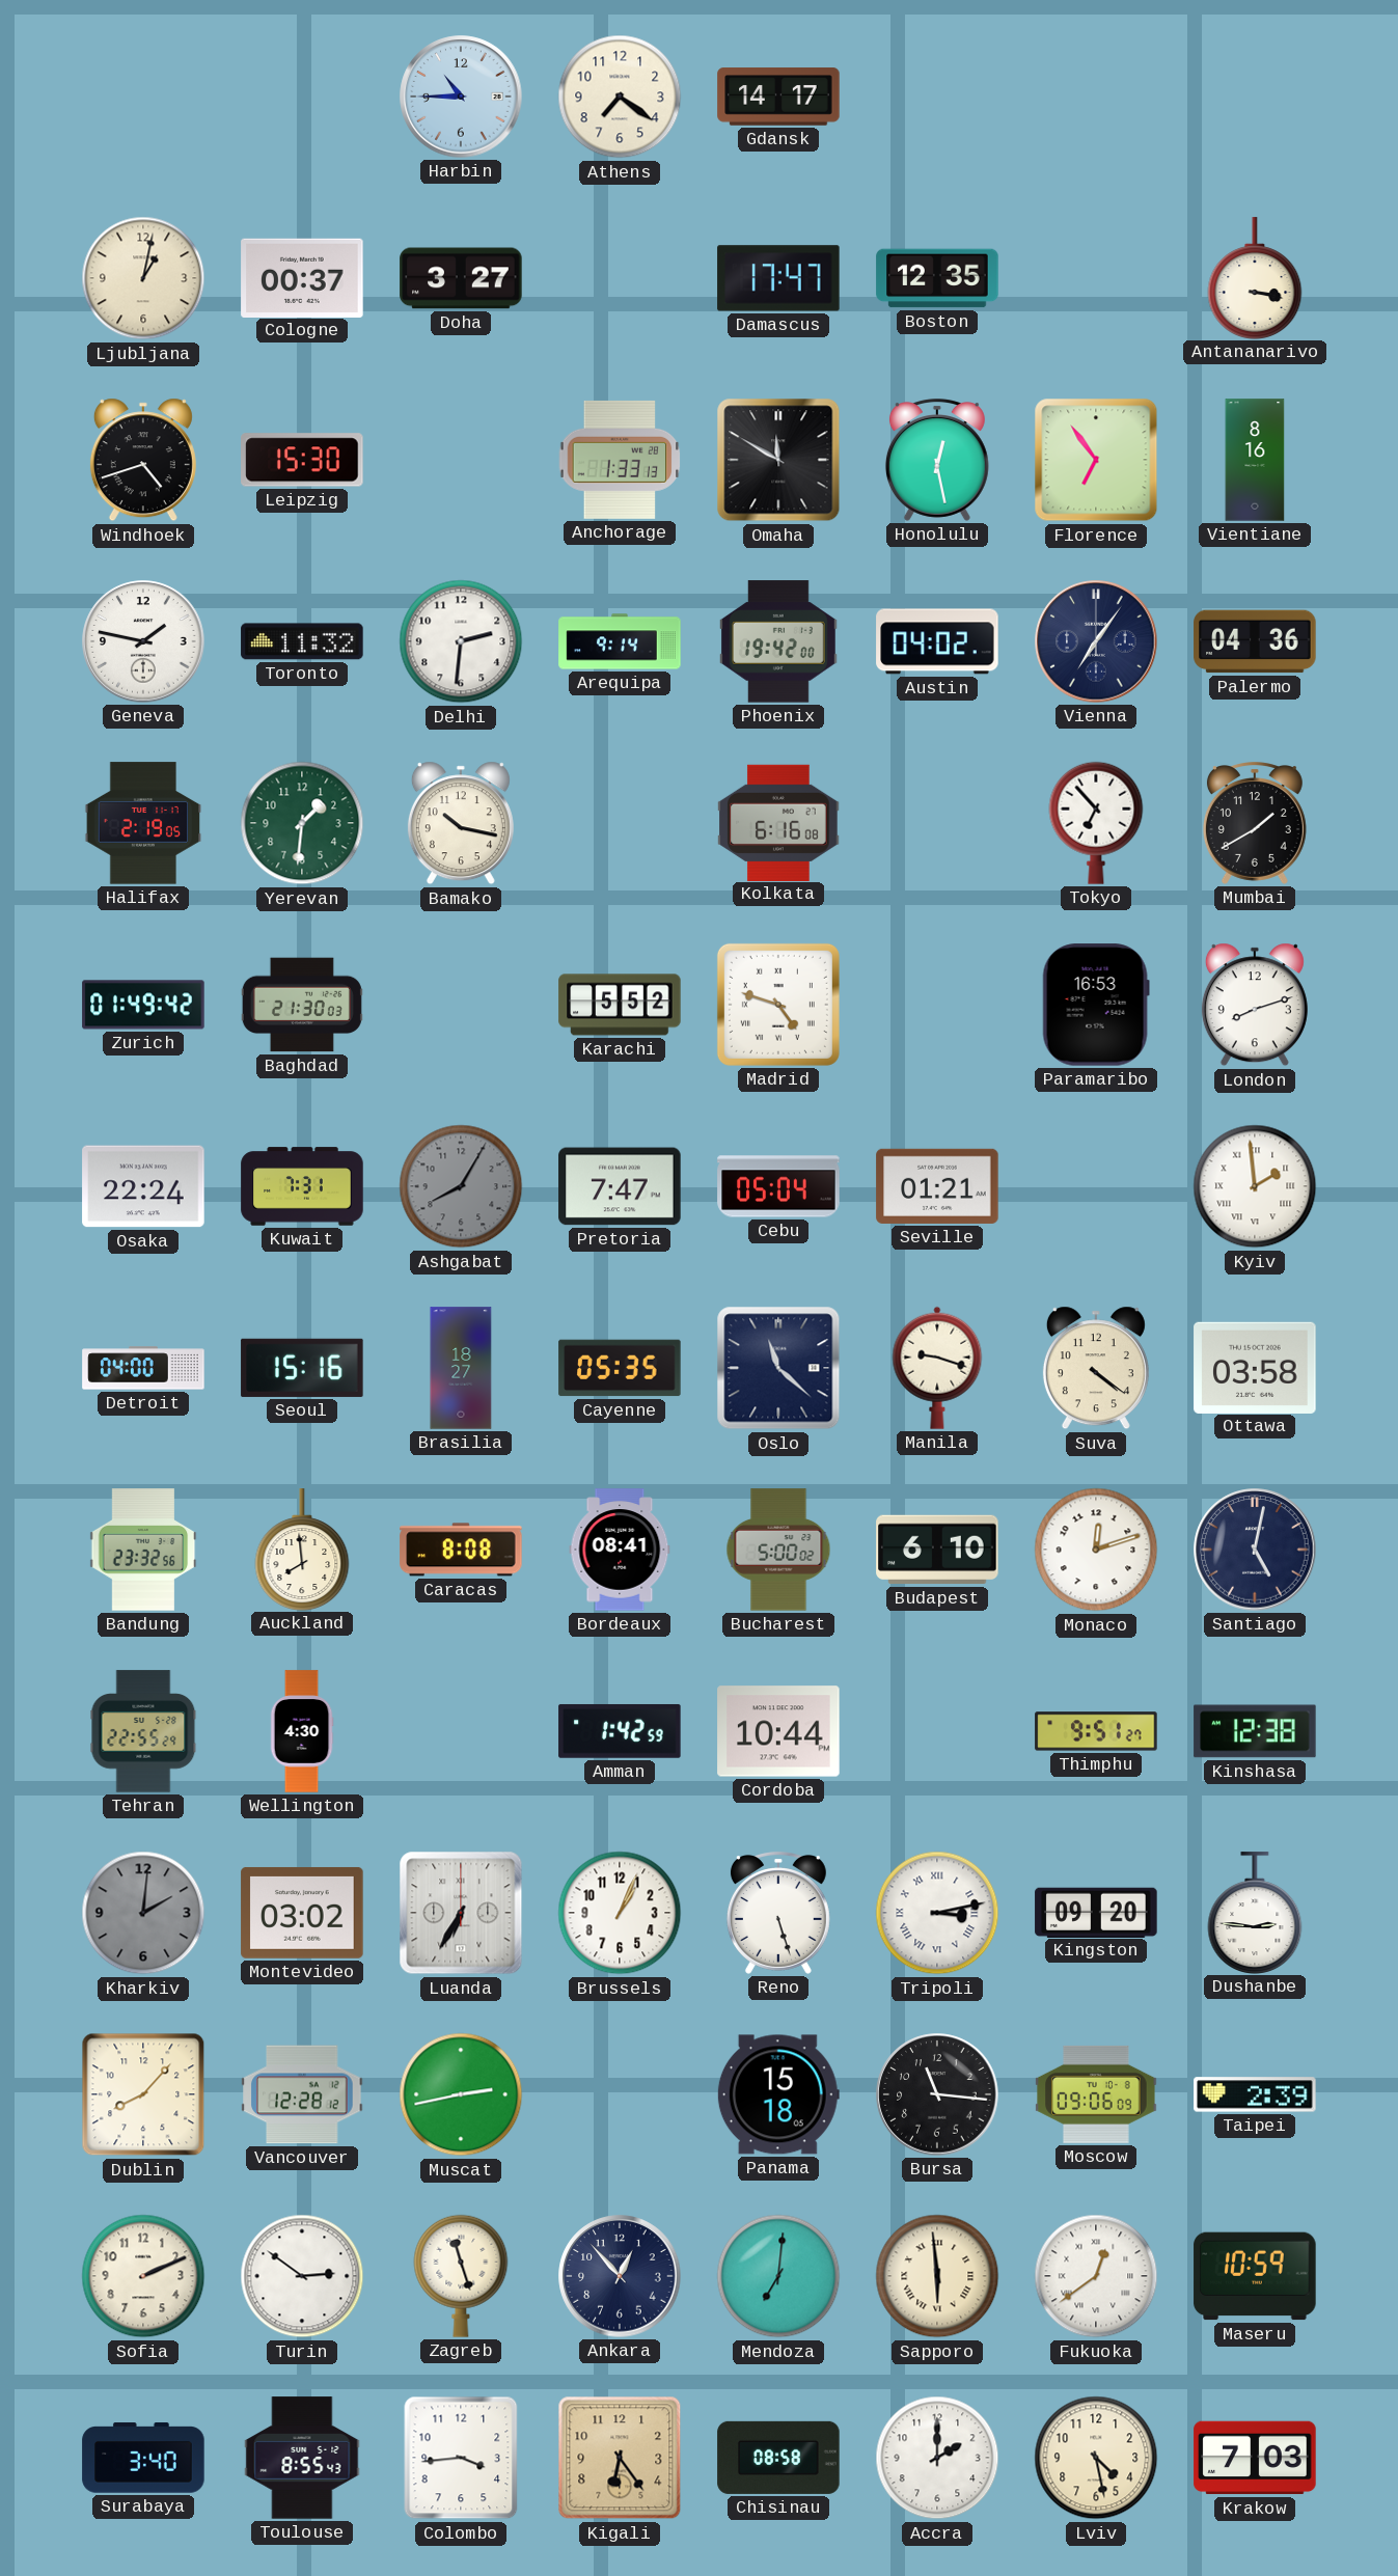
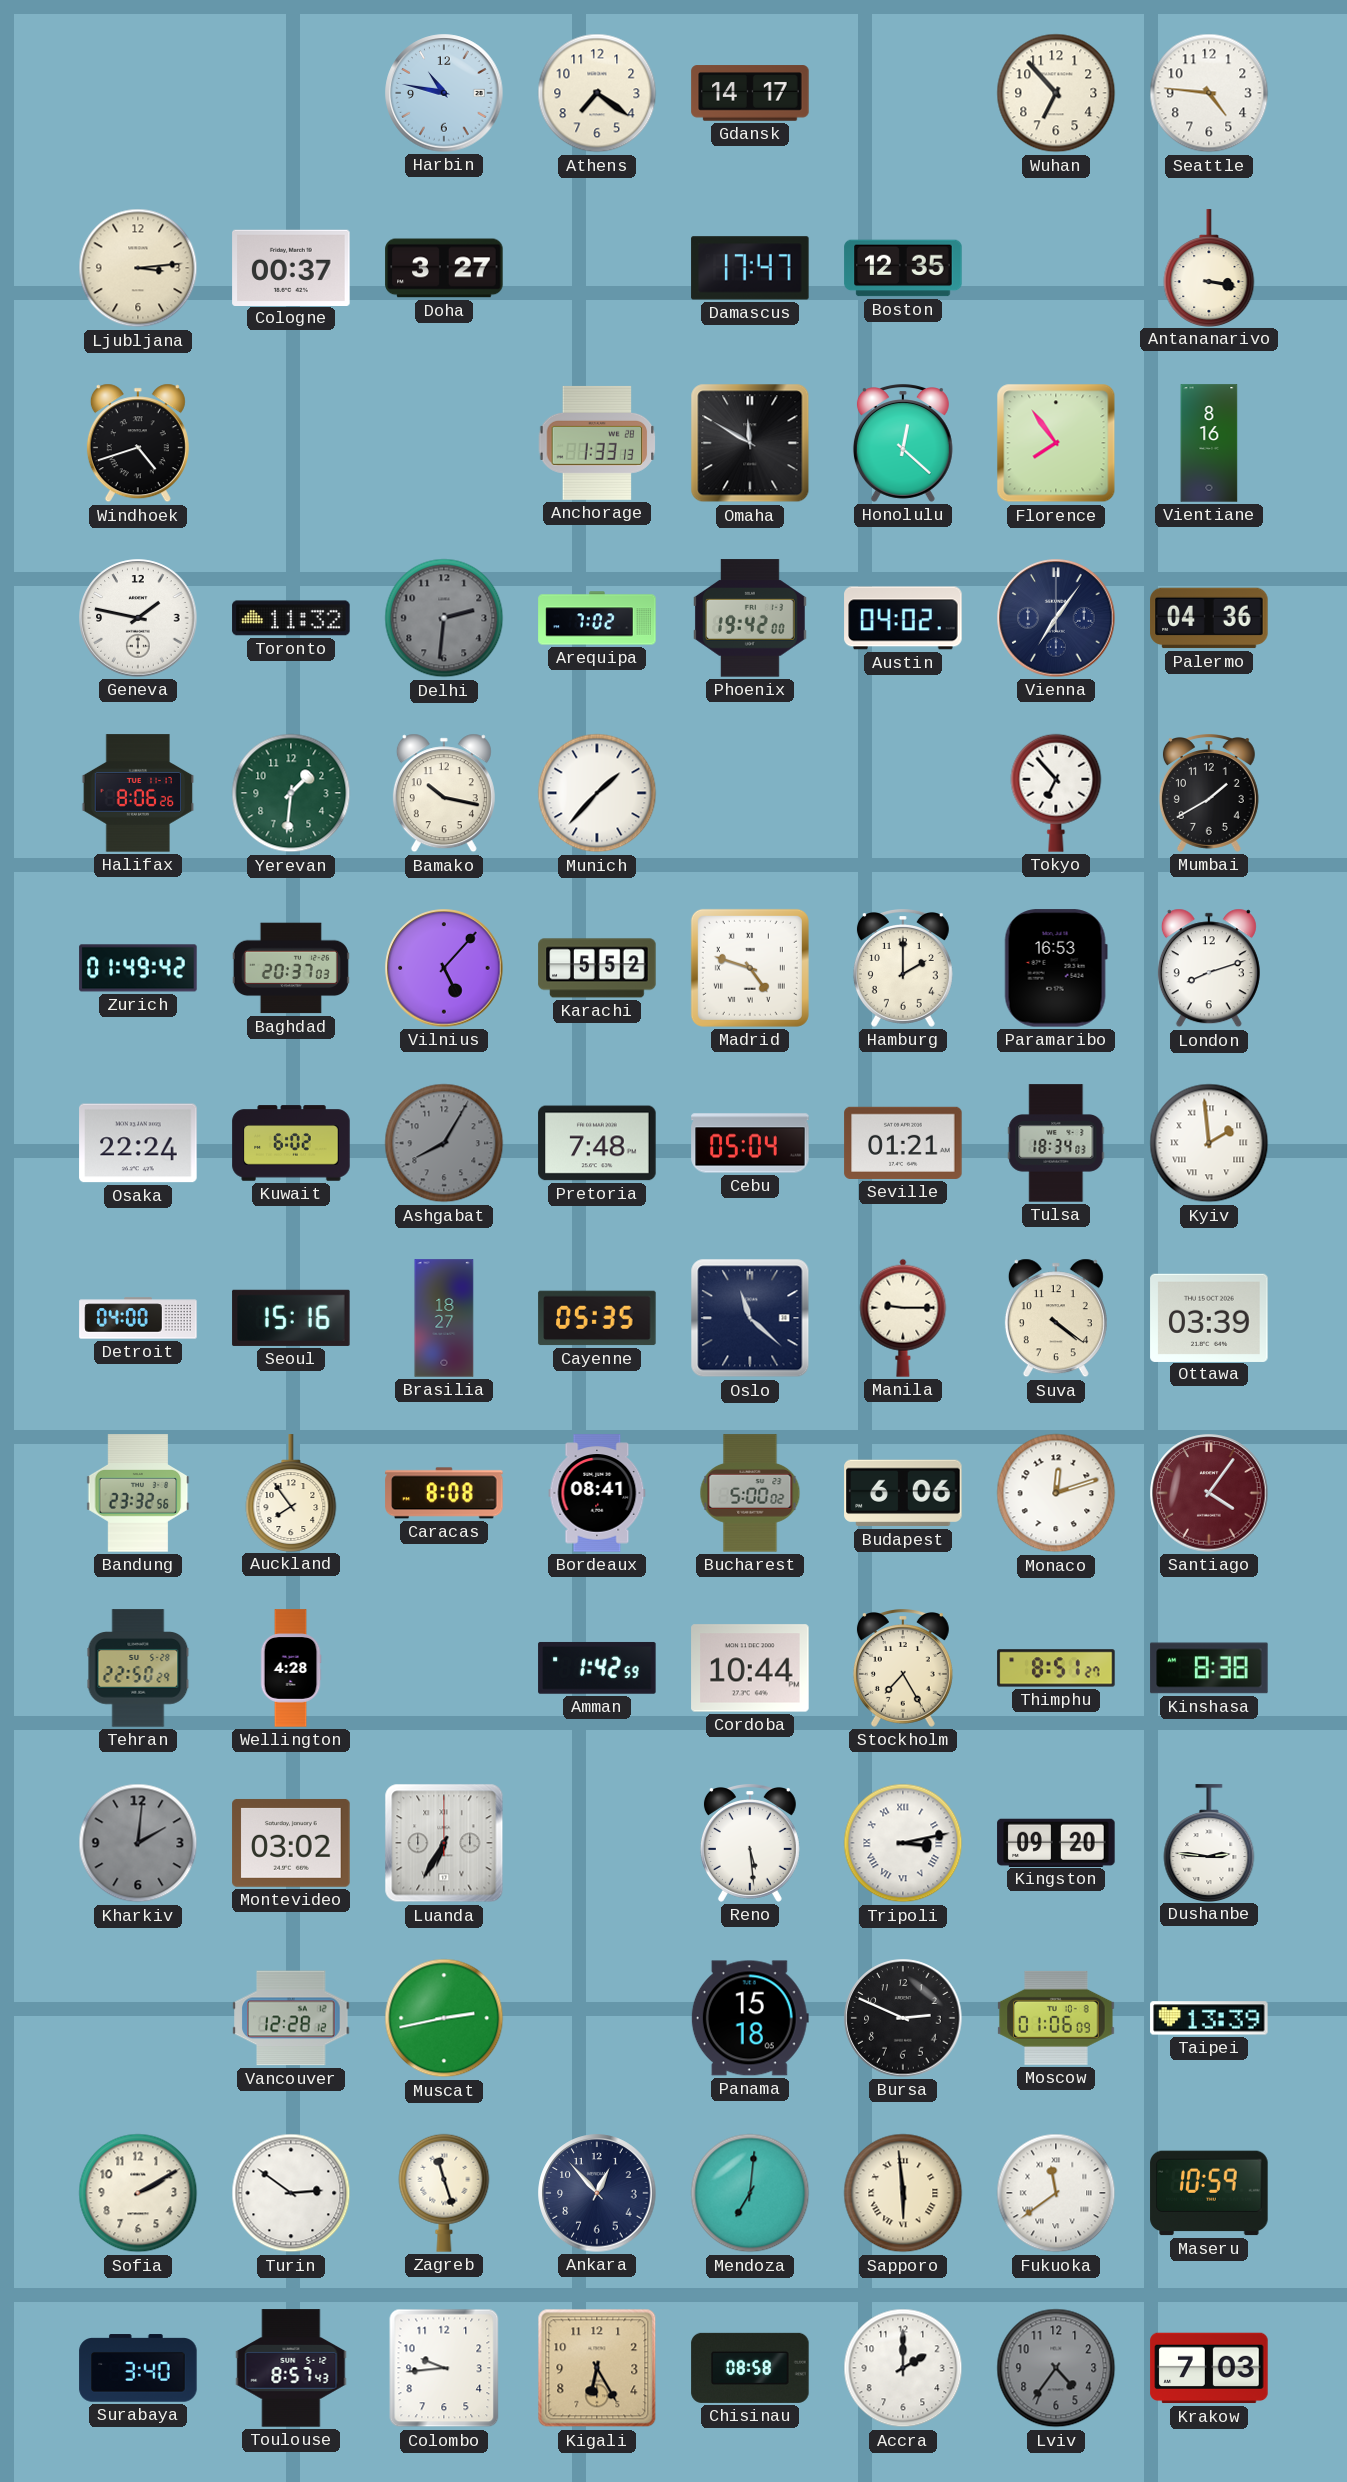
Harbin: 10:45 -> 10:47
Wuhan: none -> 6:53
Seattle: none -> 4:46
Ljubljana: 1:02 -> 3:14
Leipzig: 15:30 -> none
Honolulu: 12:28 -> 12:22
Florence: 6:54 -> 7:54
Delhi dial: white -> grey
Arequipa: 9:14 -> 7:02
Halifax: 2:19 -> 8:06
Munich: none -> 1:37
Kolkata: 6:16 -> none
Baghdad: 21:30 -> 20:37
Vilnius: none -> 5:07
Hamburg: none -> 2:00
Kuwait: 7:31 -> 6:02
Pretoria: 7:47 -> 7:48
Tulsa: none -> 18:34
Manila: 9:18 -> 9:15
Ottawa: 03:58 -> 03:39
Auckland: 7:59 -> 7:54
Budapest: 6:10 -> 6:06
Santiago: 5:02 -> 4:06
Santiago dial: navy -> burgundy
Tehran: 22:55 -> 22:50
Wellington: 4:30 -> 4:28
Stockholm: none -> 7:25
Thimphu: 9:51 -> 8:51
Kinshasa: 12:38 -> 8:38
Brussels: 1:04 -> none
Reno: 5:27 -> 5:29
Dublin: 8:07 -> none
Bursa: 11:16 -> 2:49
Moscow: 09:06 -> 01:06
Taipei: 2:39 -> 13:39
Sofia: 2:11 -> 2:10
Fukuoka: 12:39 -> 11:39
Toulouse: 8:55 -> 8:57
Colombo: 3:44 -> 9:44
Kigali: 6:24 -> 6:25
Lviv: 4:28 -> 4:36
Lviv dial: cream -> grey
